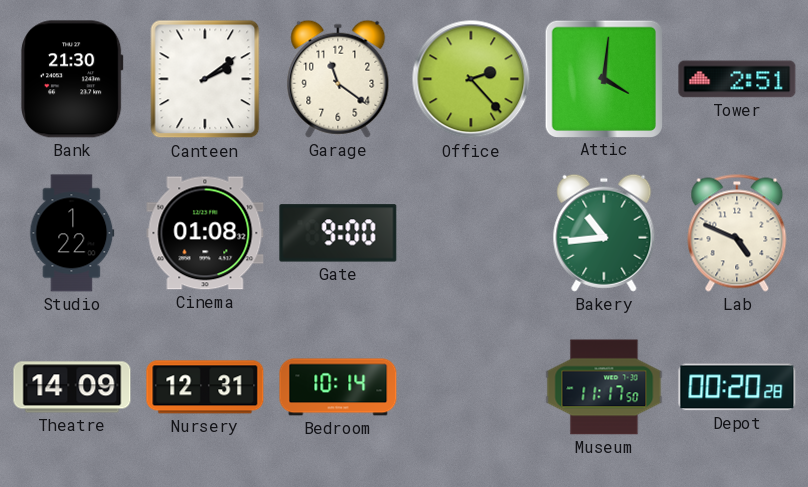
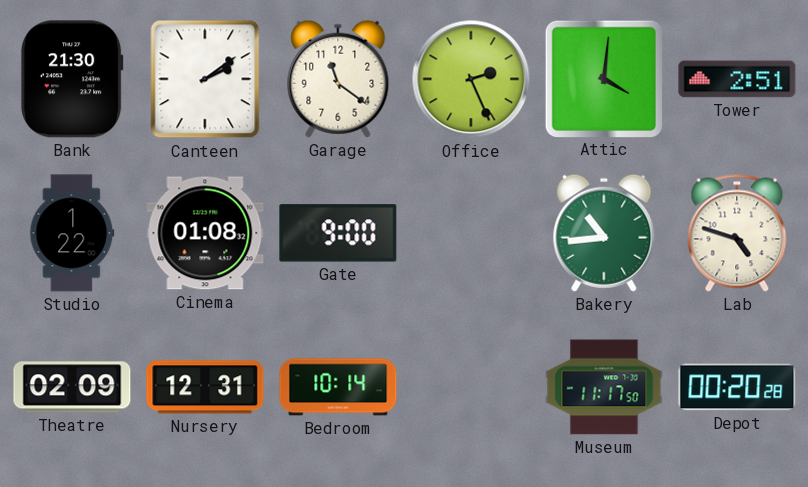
Office: 2:23 -> 2:26
Lab: 4:49 -> 4:48
Theatre: 14:09 -> 02:09
